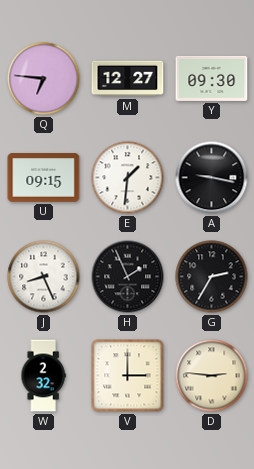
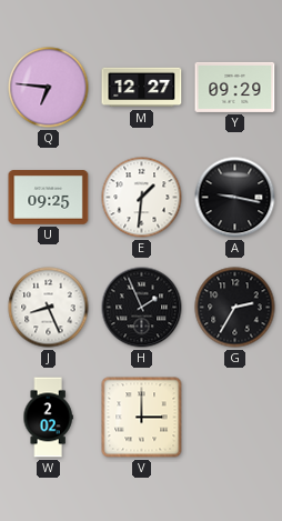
Y: 09:30 -> 09:29
U: 09:15 -> 09:25
W: 2:32 -> 2:02
D: 2:46 -> none
